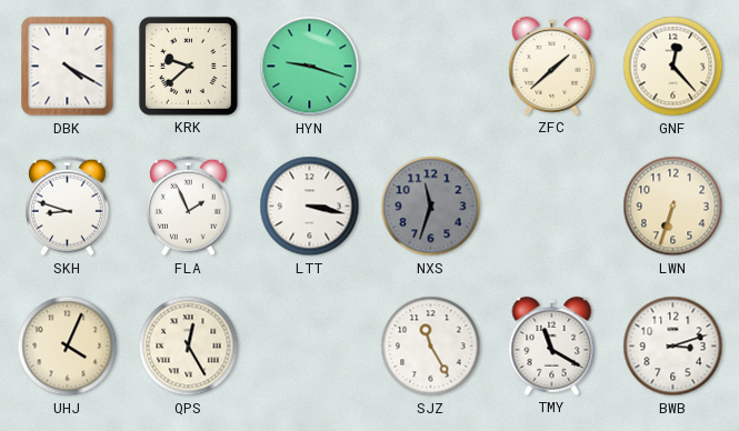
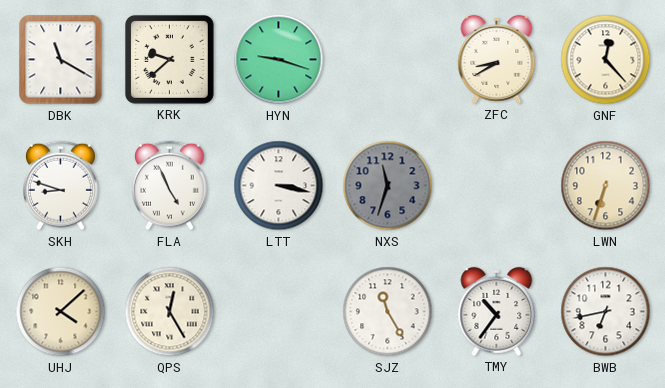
DBK: 4:20 -> 11:20
ZFC: 1:38 -> 8:40
FLA: 1:56 -> 4:56
UHJ: 4:04 -> 4:08
TMY: 11:20 -> 10:36
BWB: 3:12 -> 6:43
